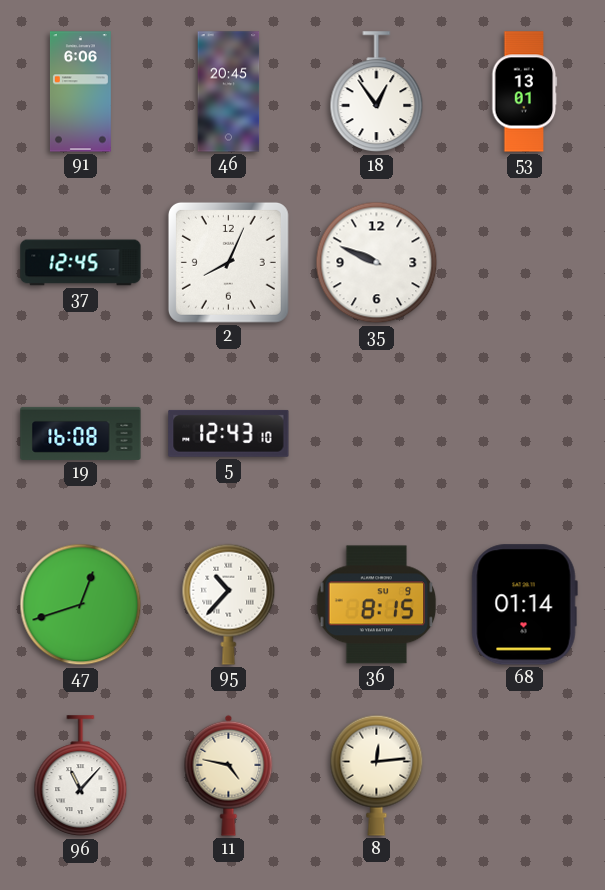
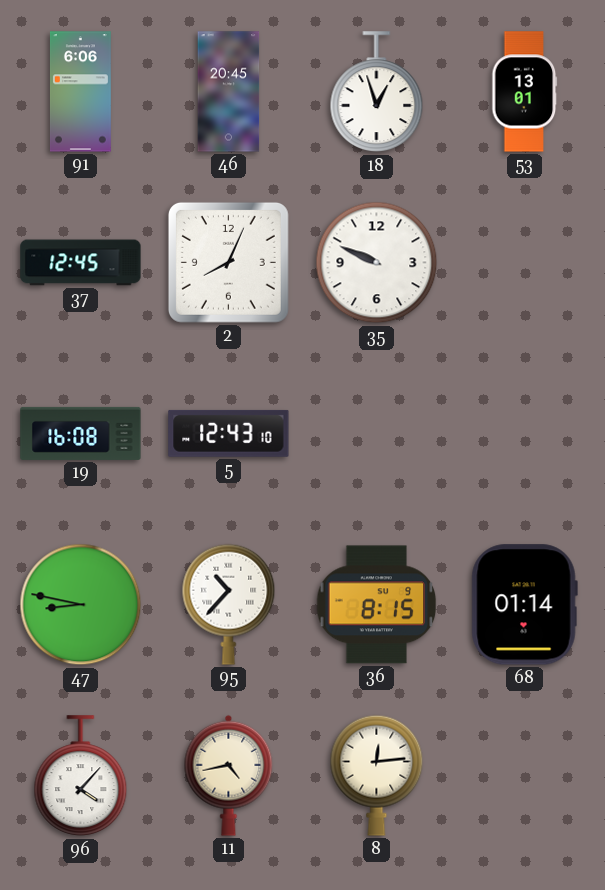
18: 12:54 -> 12:57
47: 12:42 -> 8:47
96: 11:07 -> 4:07
11: 4:47 -> 4:43
